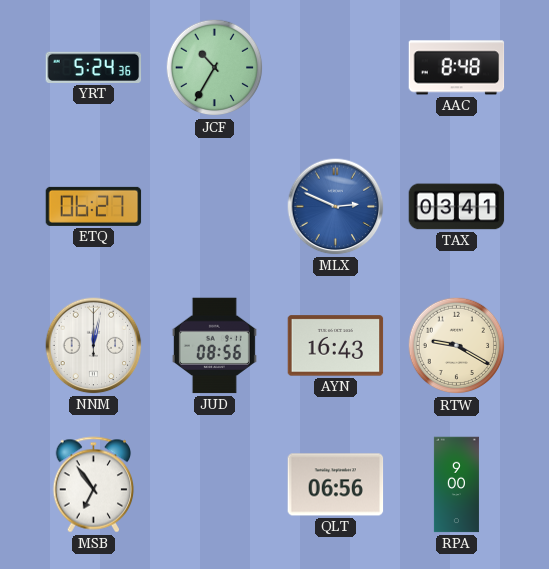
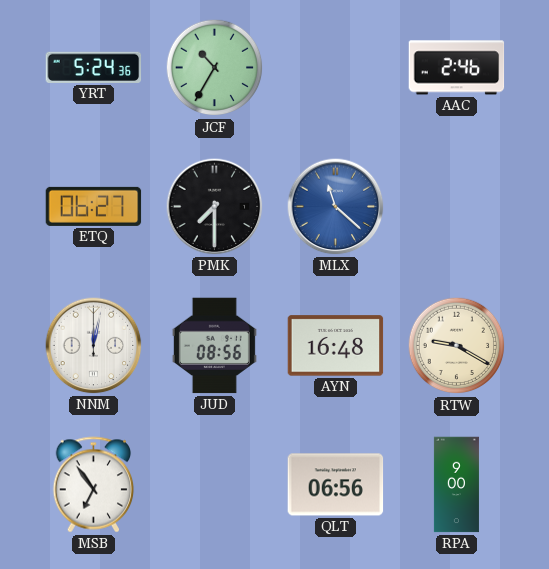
AAC: 8:48 -> 2:46
PMK: none -> 7:30
MLX: 2:49 -> 11:22
TAX: 03:41 -> none
AYN: 16:43 -> 16:48
